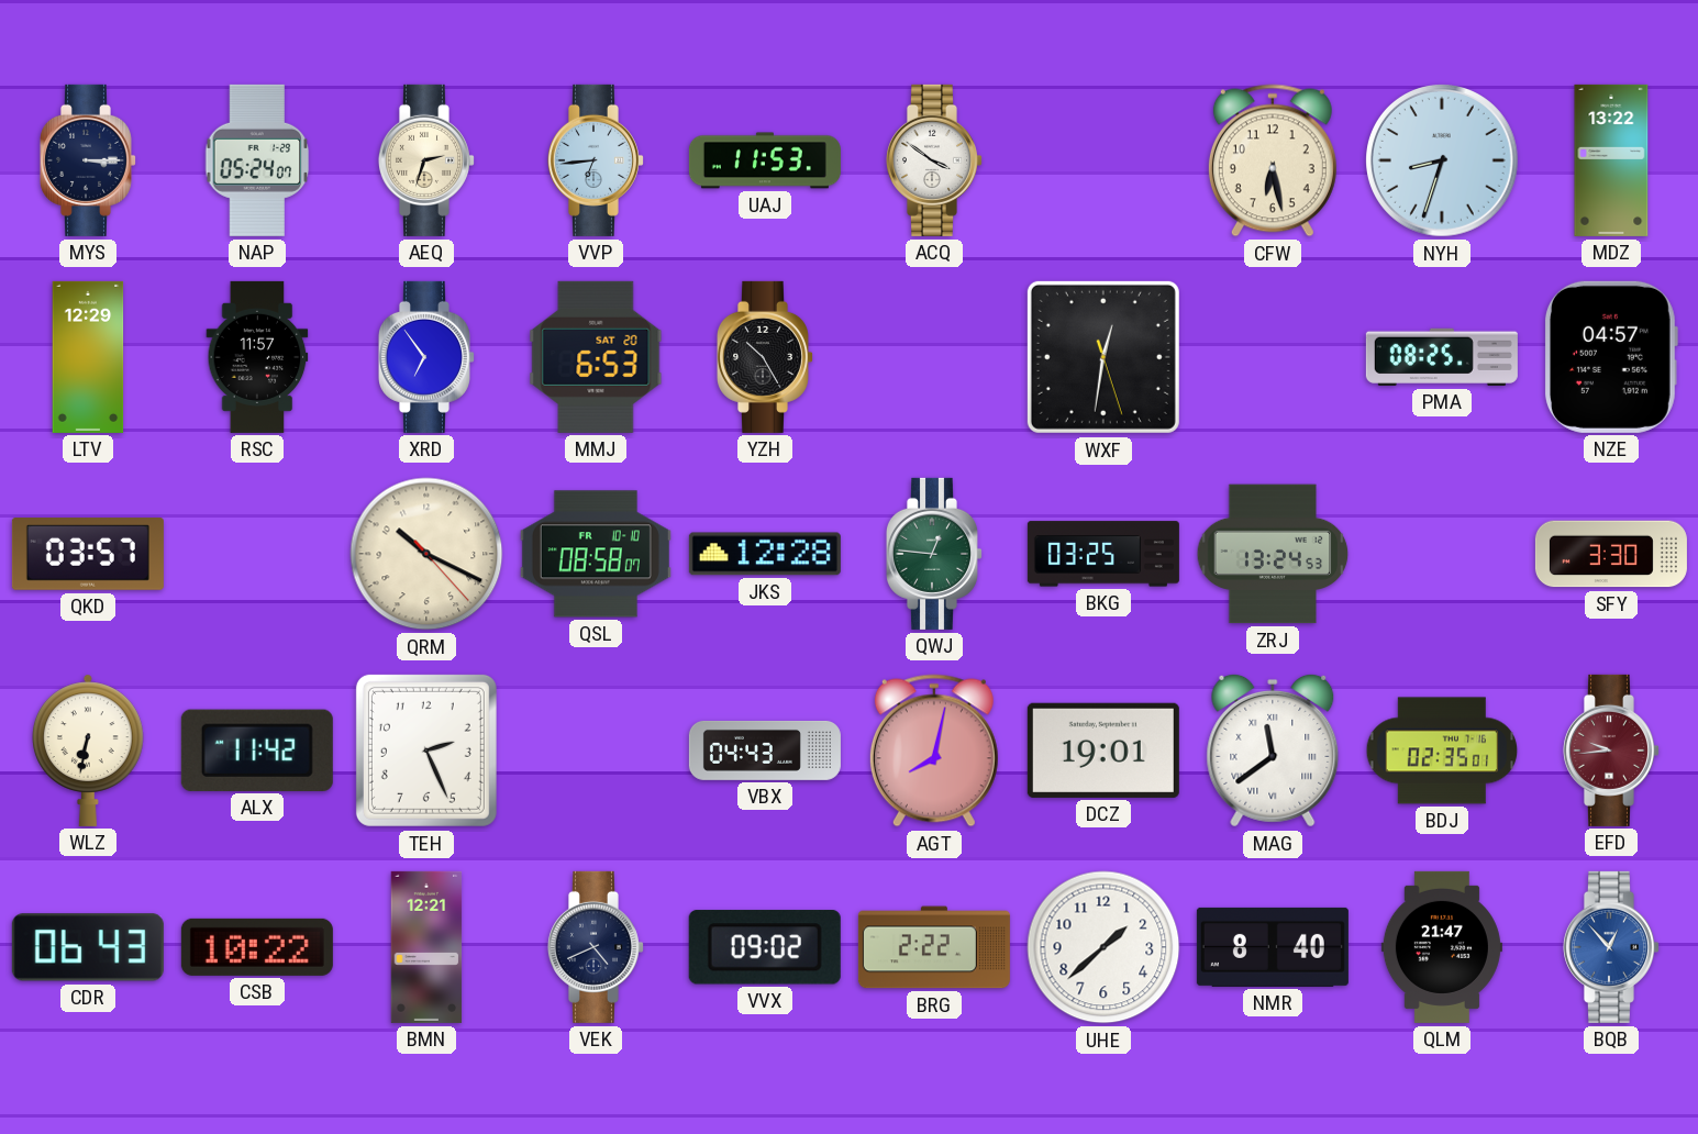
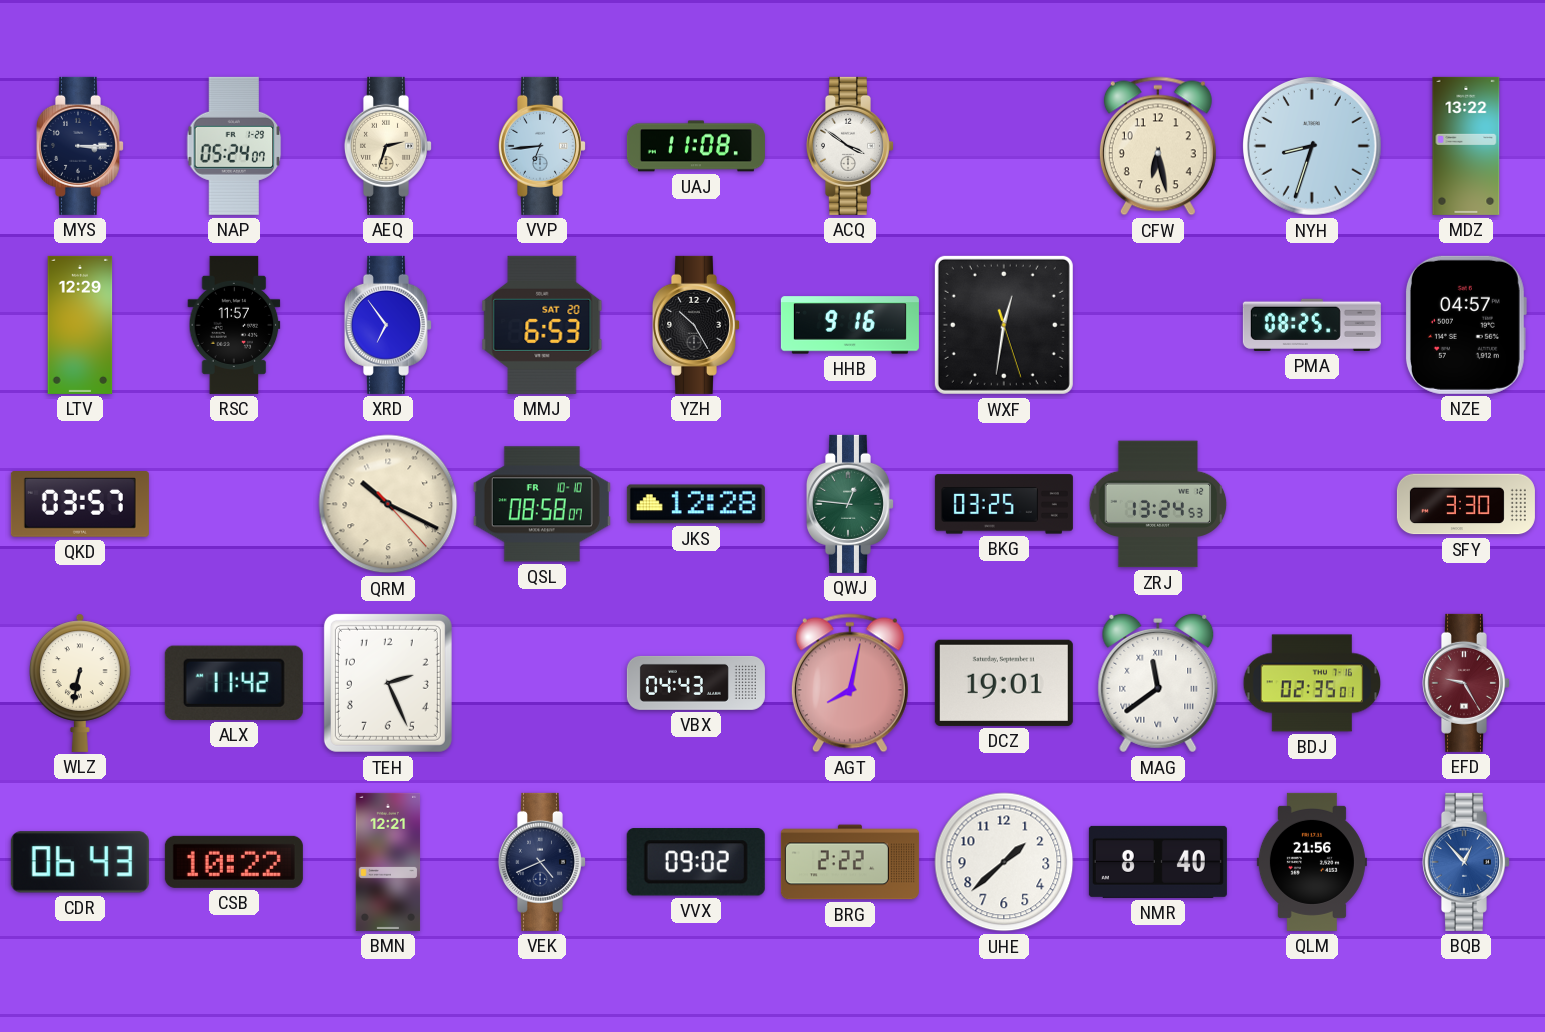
UAJ: 11:53 -> 11:08
HHB: none -> 9:16
EFD: 9:44 -> 9:25
QLM: 21:47 -> 21:56
